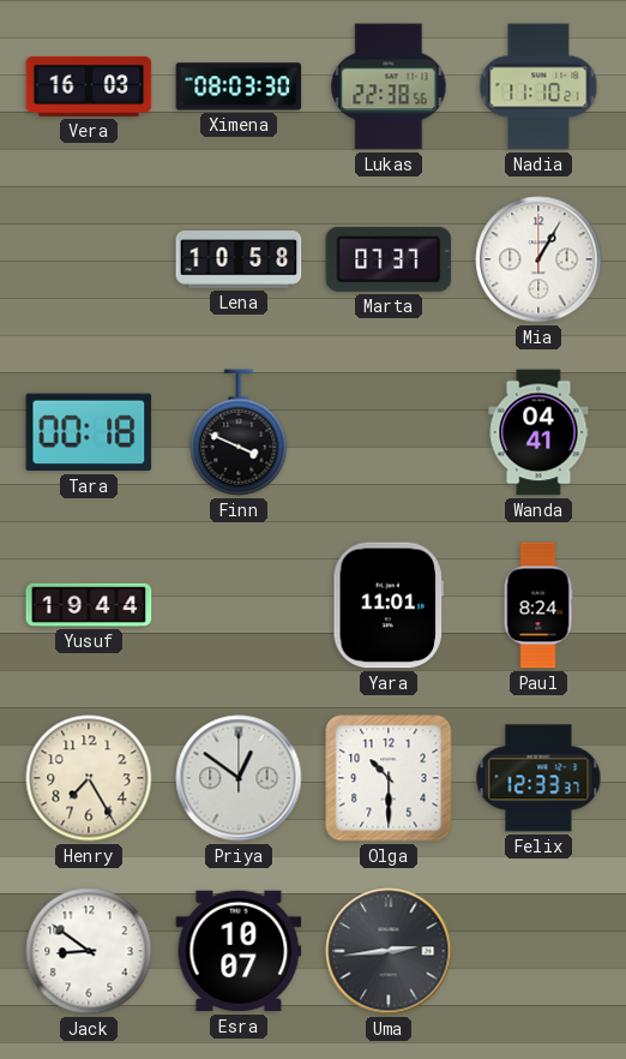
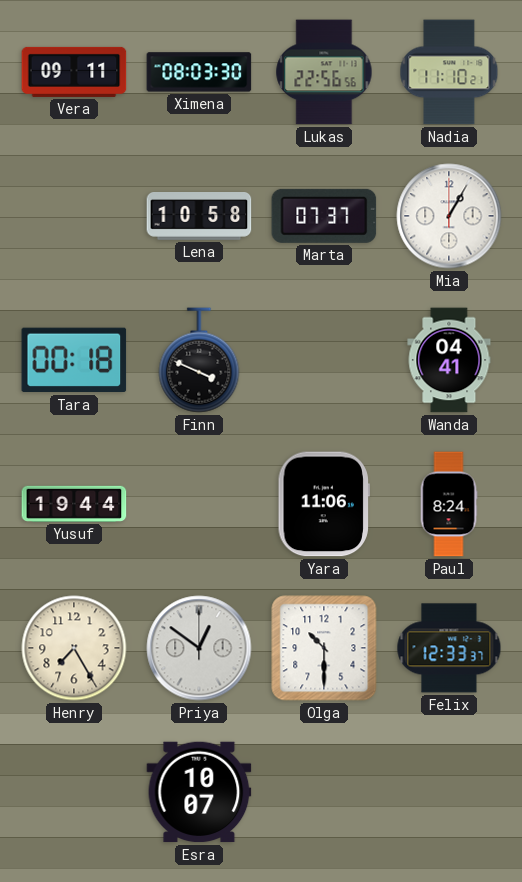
Vera: 16:03 -> 09:11
Lukas: 22:38 -> 22:56
Yara: 11:01 -> 11:06
Jack: 8:51 -> none
Uma: 2:44 -> none
